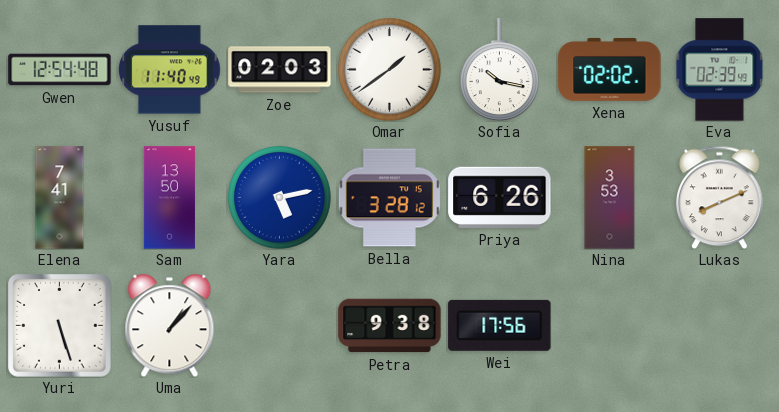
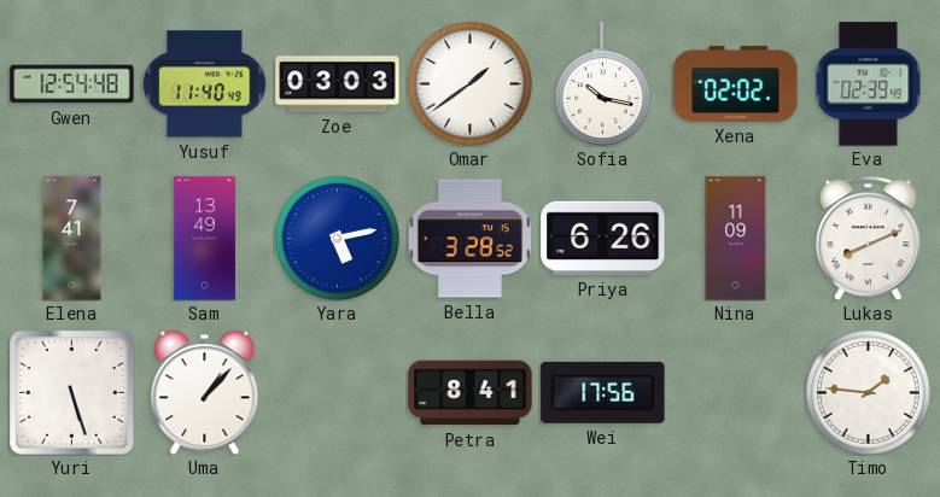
Zoe: 02:03 -> 03:03
Sam: 13:50 -> 13:49
Bella: 3:28:12 -> 3:28:52
Nina: 3:53 -> 11:09
Petra: 9:38 -> 8:41
Timo: none -> 1:46
